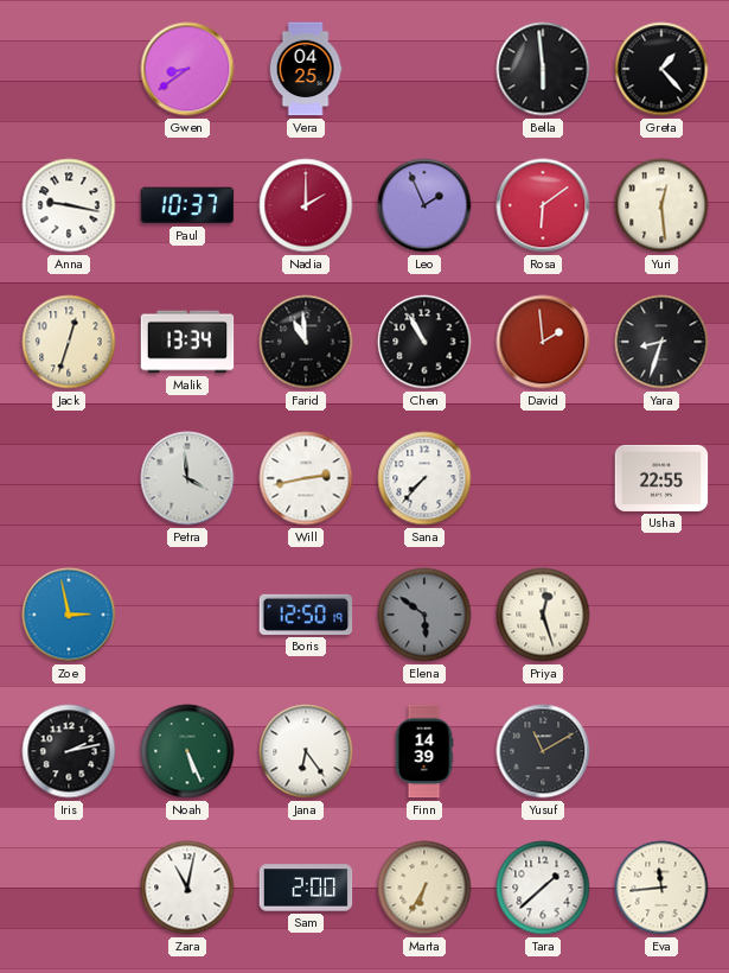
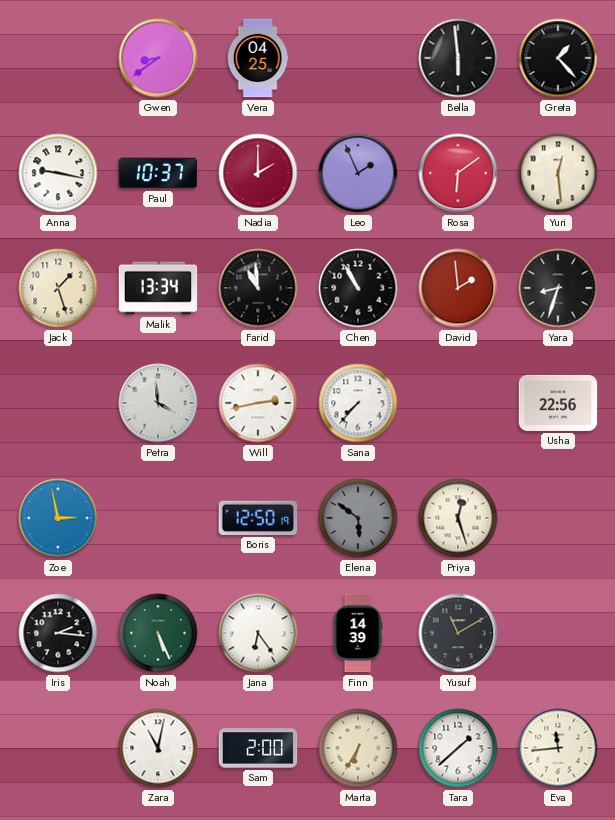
Jack: 12:33 -> 1:27
Usha: 22:55 -> 22:56
Iris: 2:13 -> 2:16
